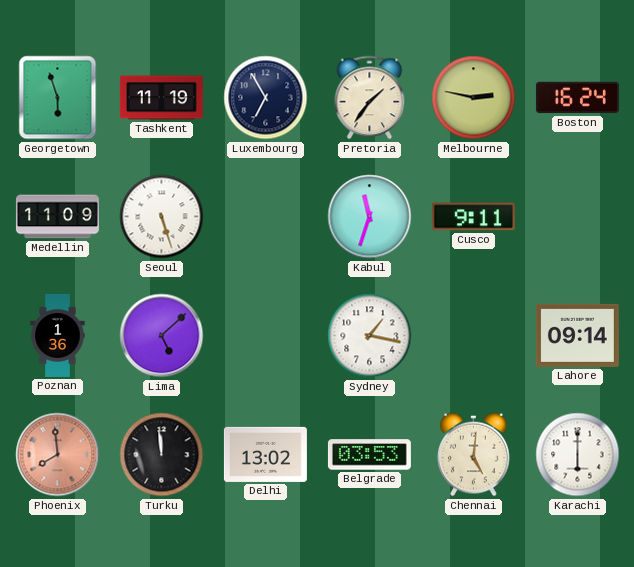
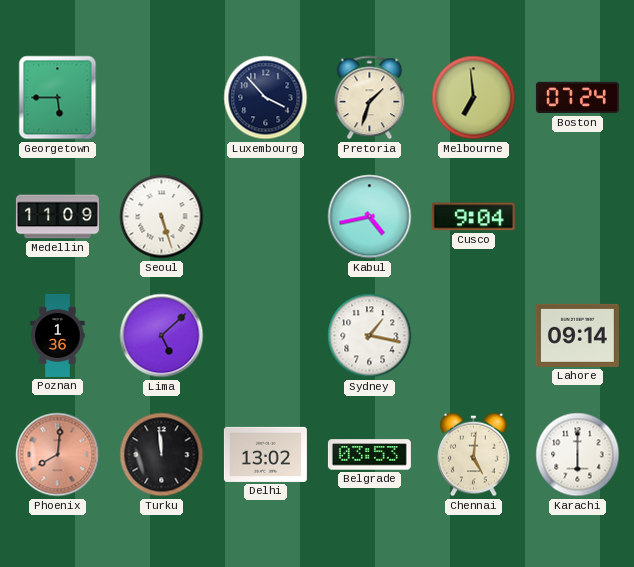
Georgetown: 5:57 -> 5:45
Tashkent: 11:19 -> none
Luxembourg: 6:55 -> 3:53
Pretoria: 1:36 -> 1:33
Melbourne: 2:47 -> 6:59
Boston: 16:24 -> 07:24
Kabul: 11:33 -> 4:43
Cusco: 9:11 -> 9:04
Phoenix: 7:59 -> 8:01
